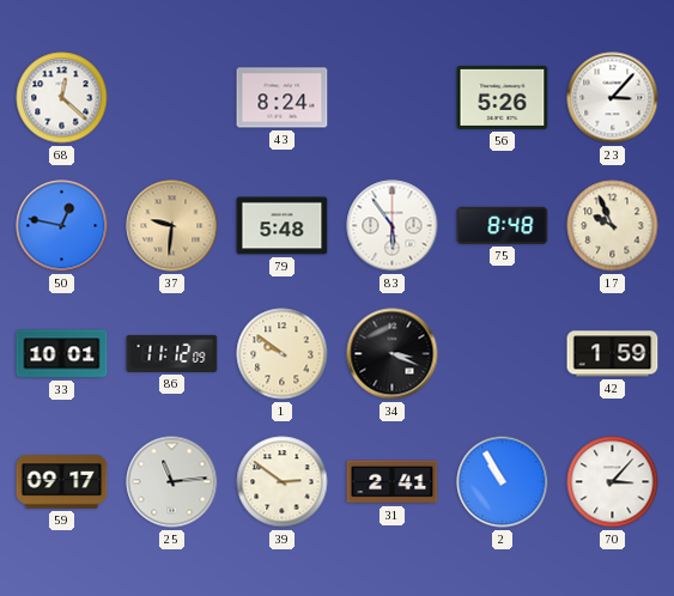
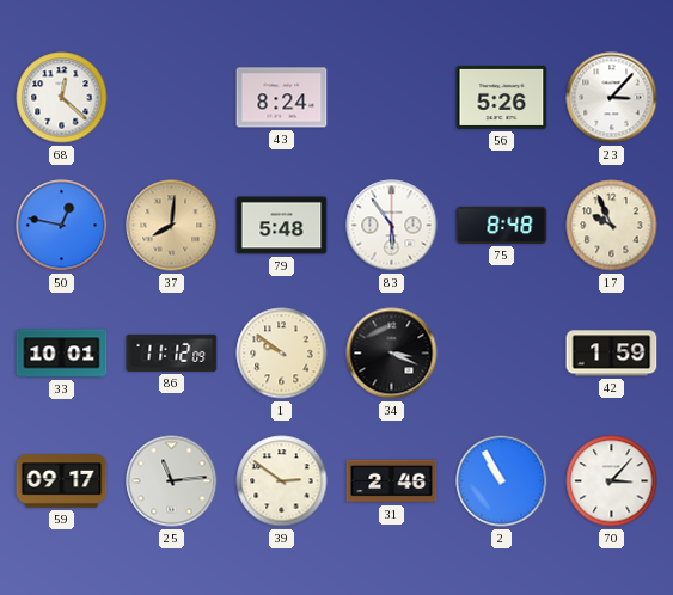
37: 9:31 -> 8:01
31: 2:41 -> 2:46
